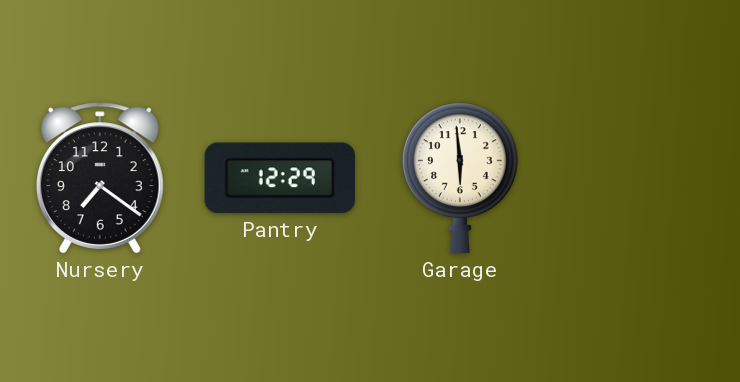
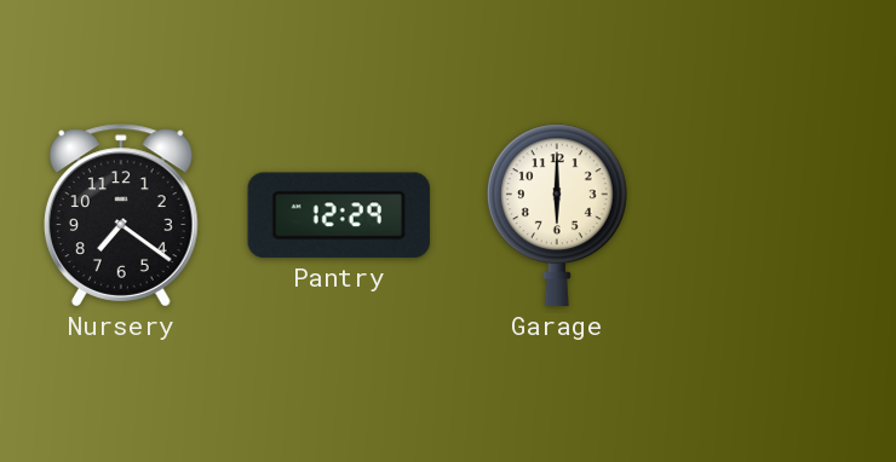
Garage: 5:59 -> 6:00
